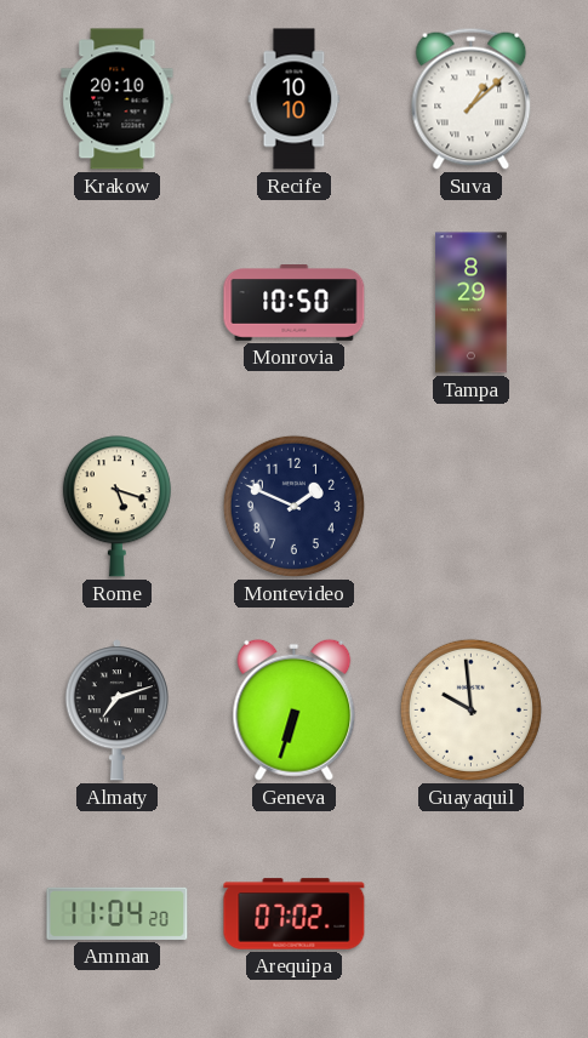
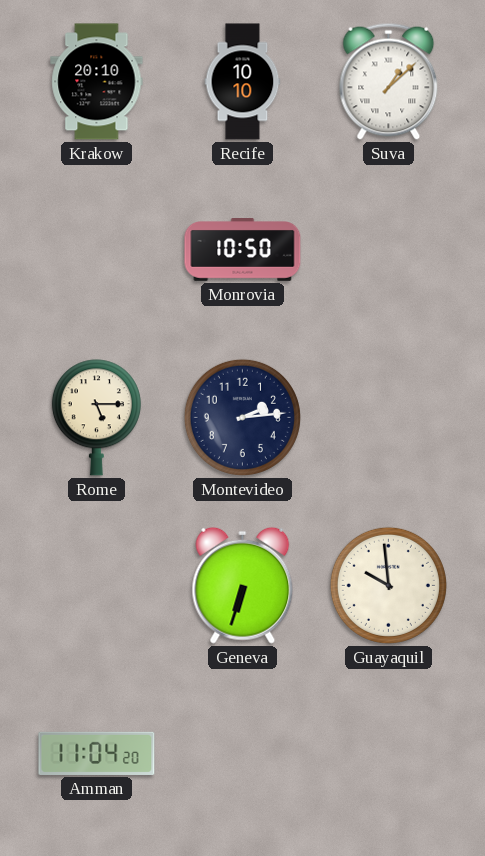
Tampa: 8:29 -> none
Rome: 5:18 -> 5:15
Montevideo: 1:49 -> 2:14
Almaty: 7:12 -> none
Arequipa: 07:02 -> none
